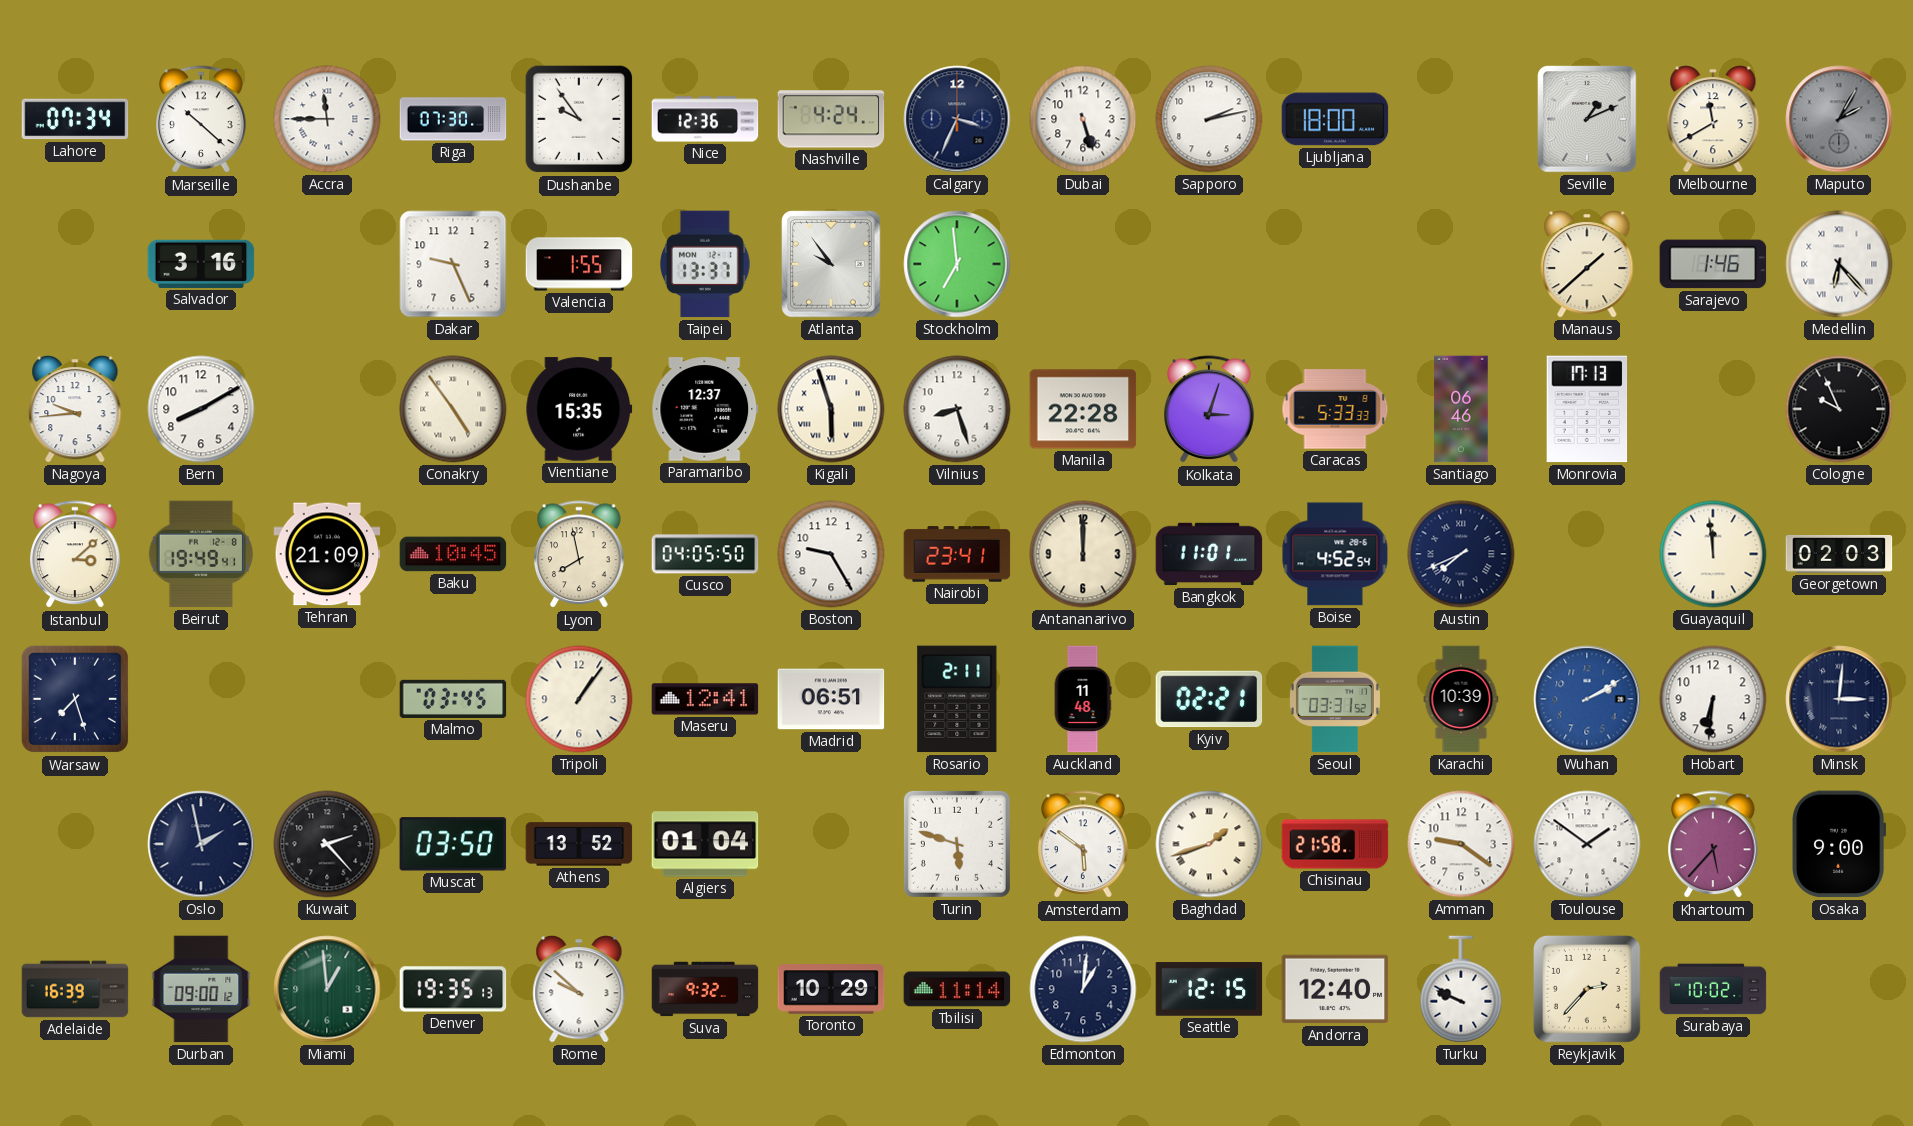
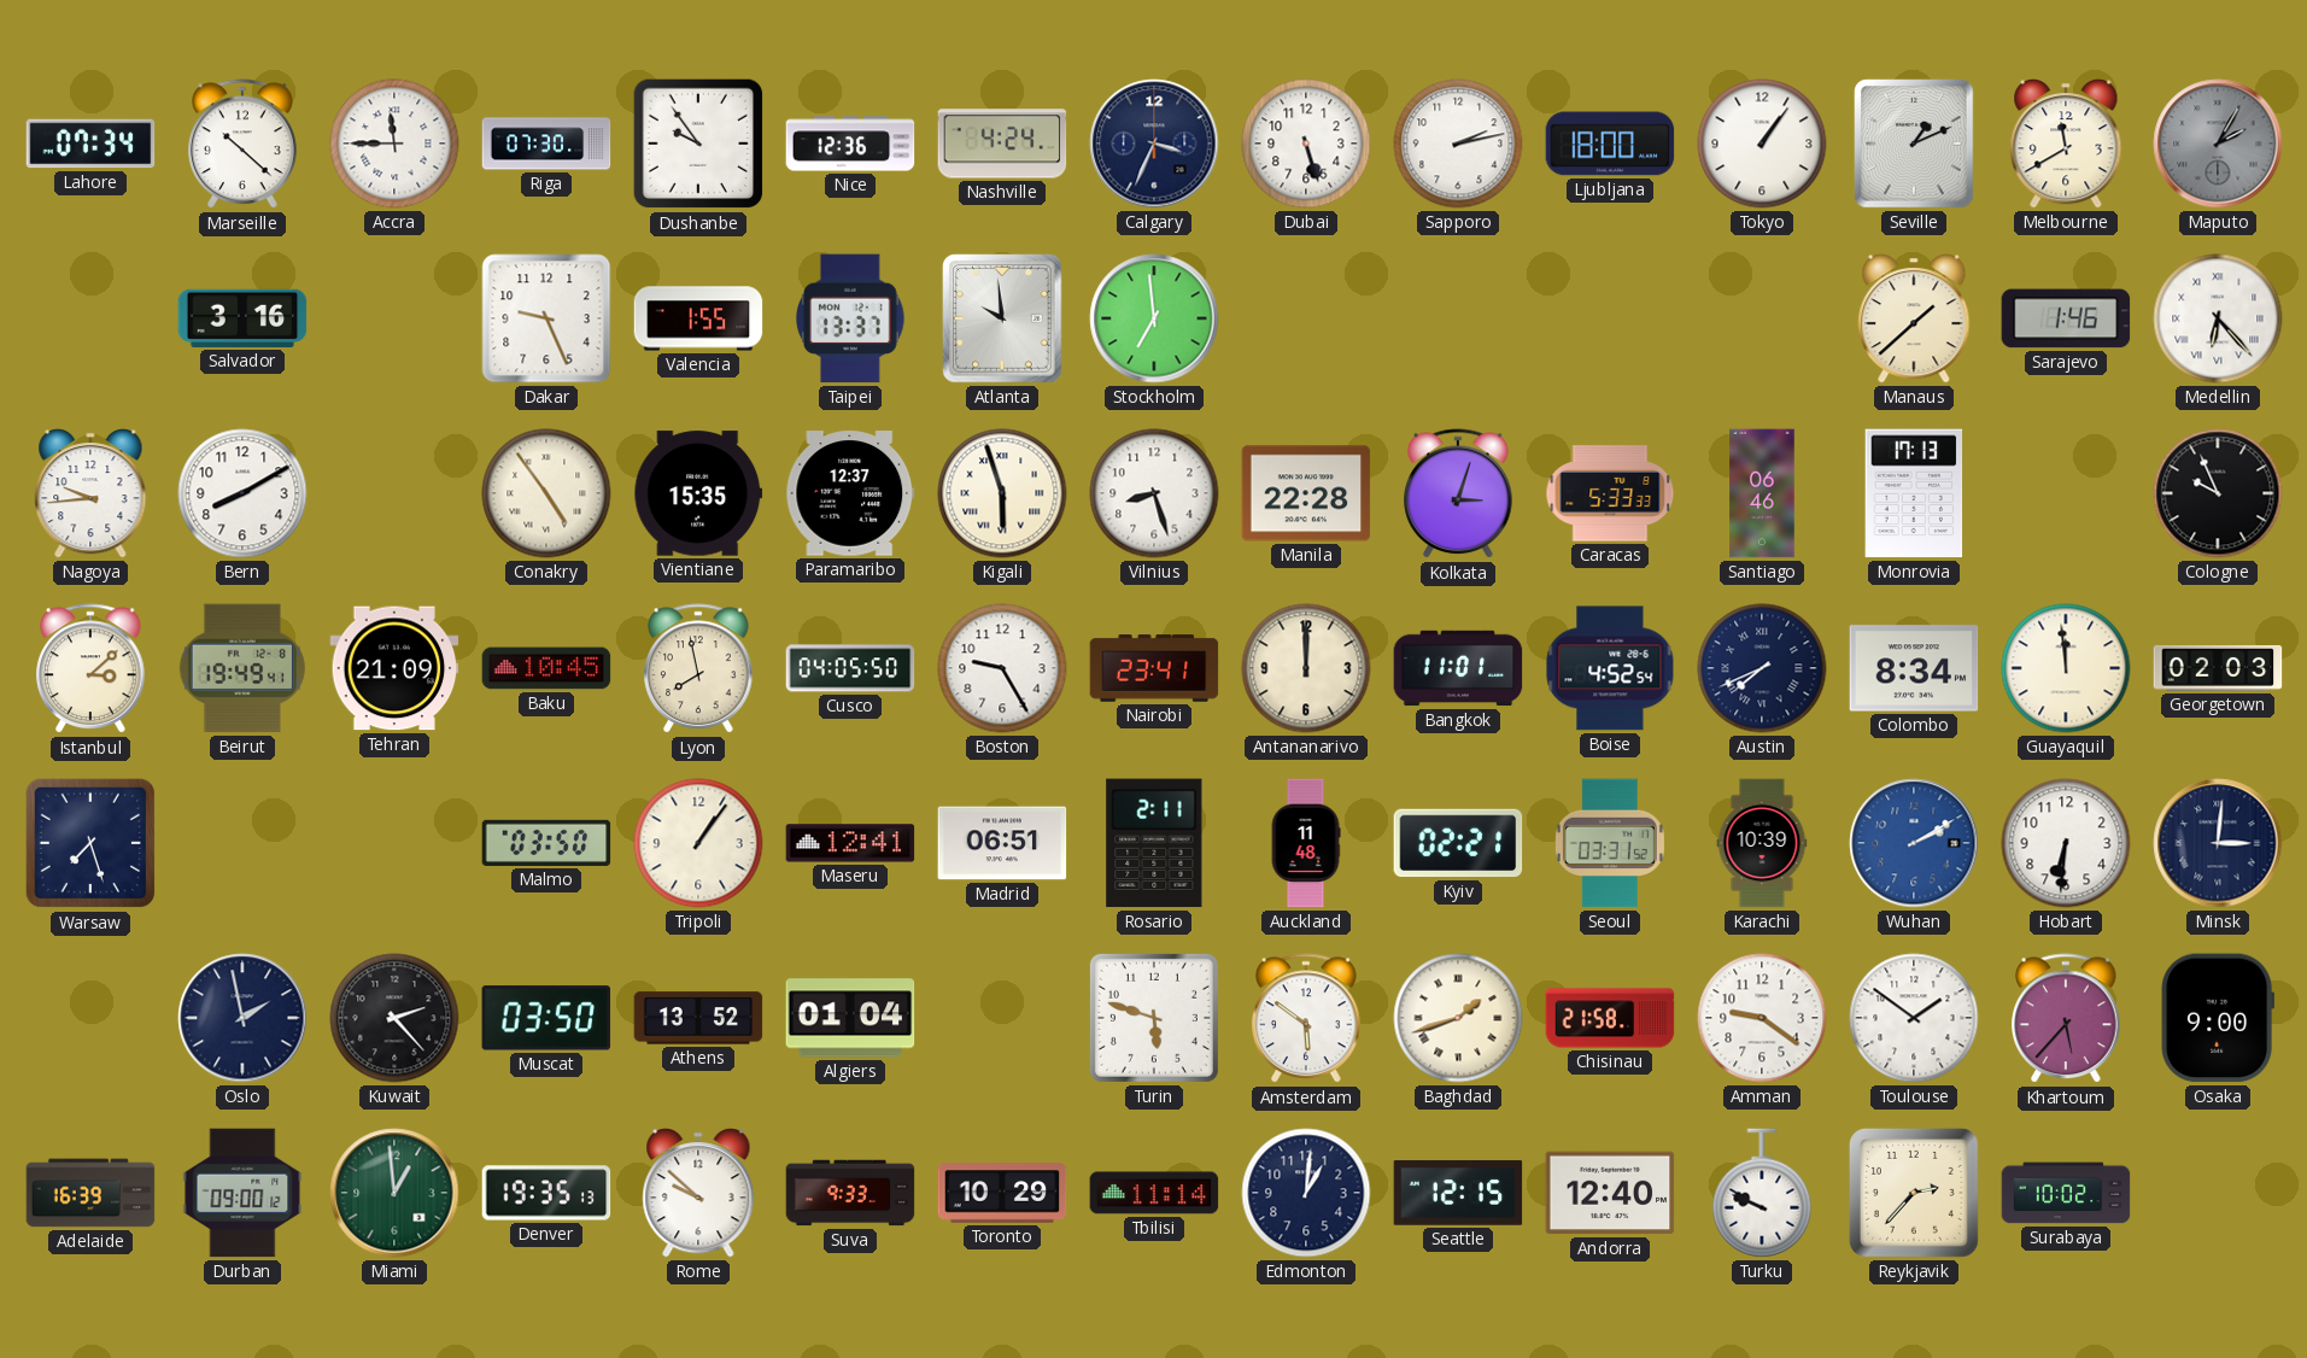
Tokyo: none -> 1:06
Atlanta: 9:54 -> 9:59
Colombo: none -> 8:34
Malmo: 03:45 -> 03:50
Suva: 9:32 -> 9:33
